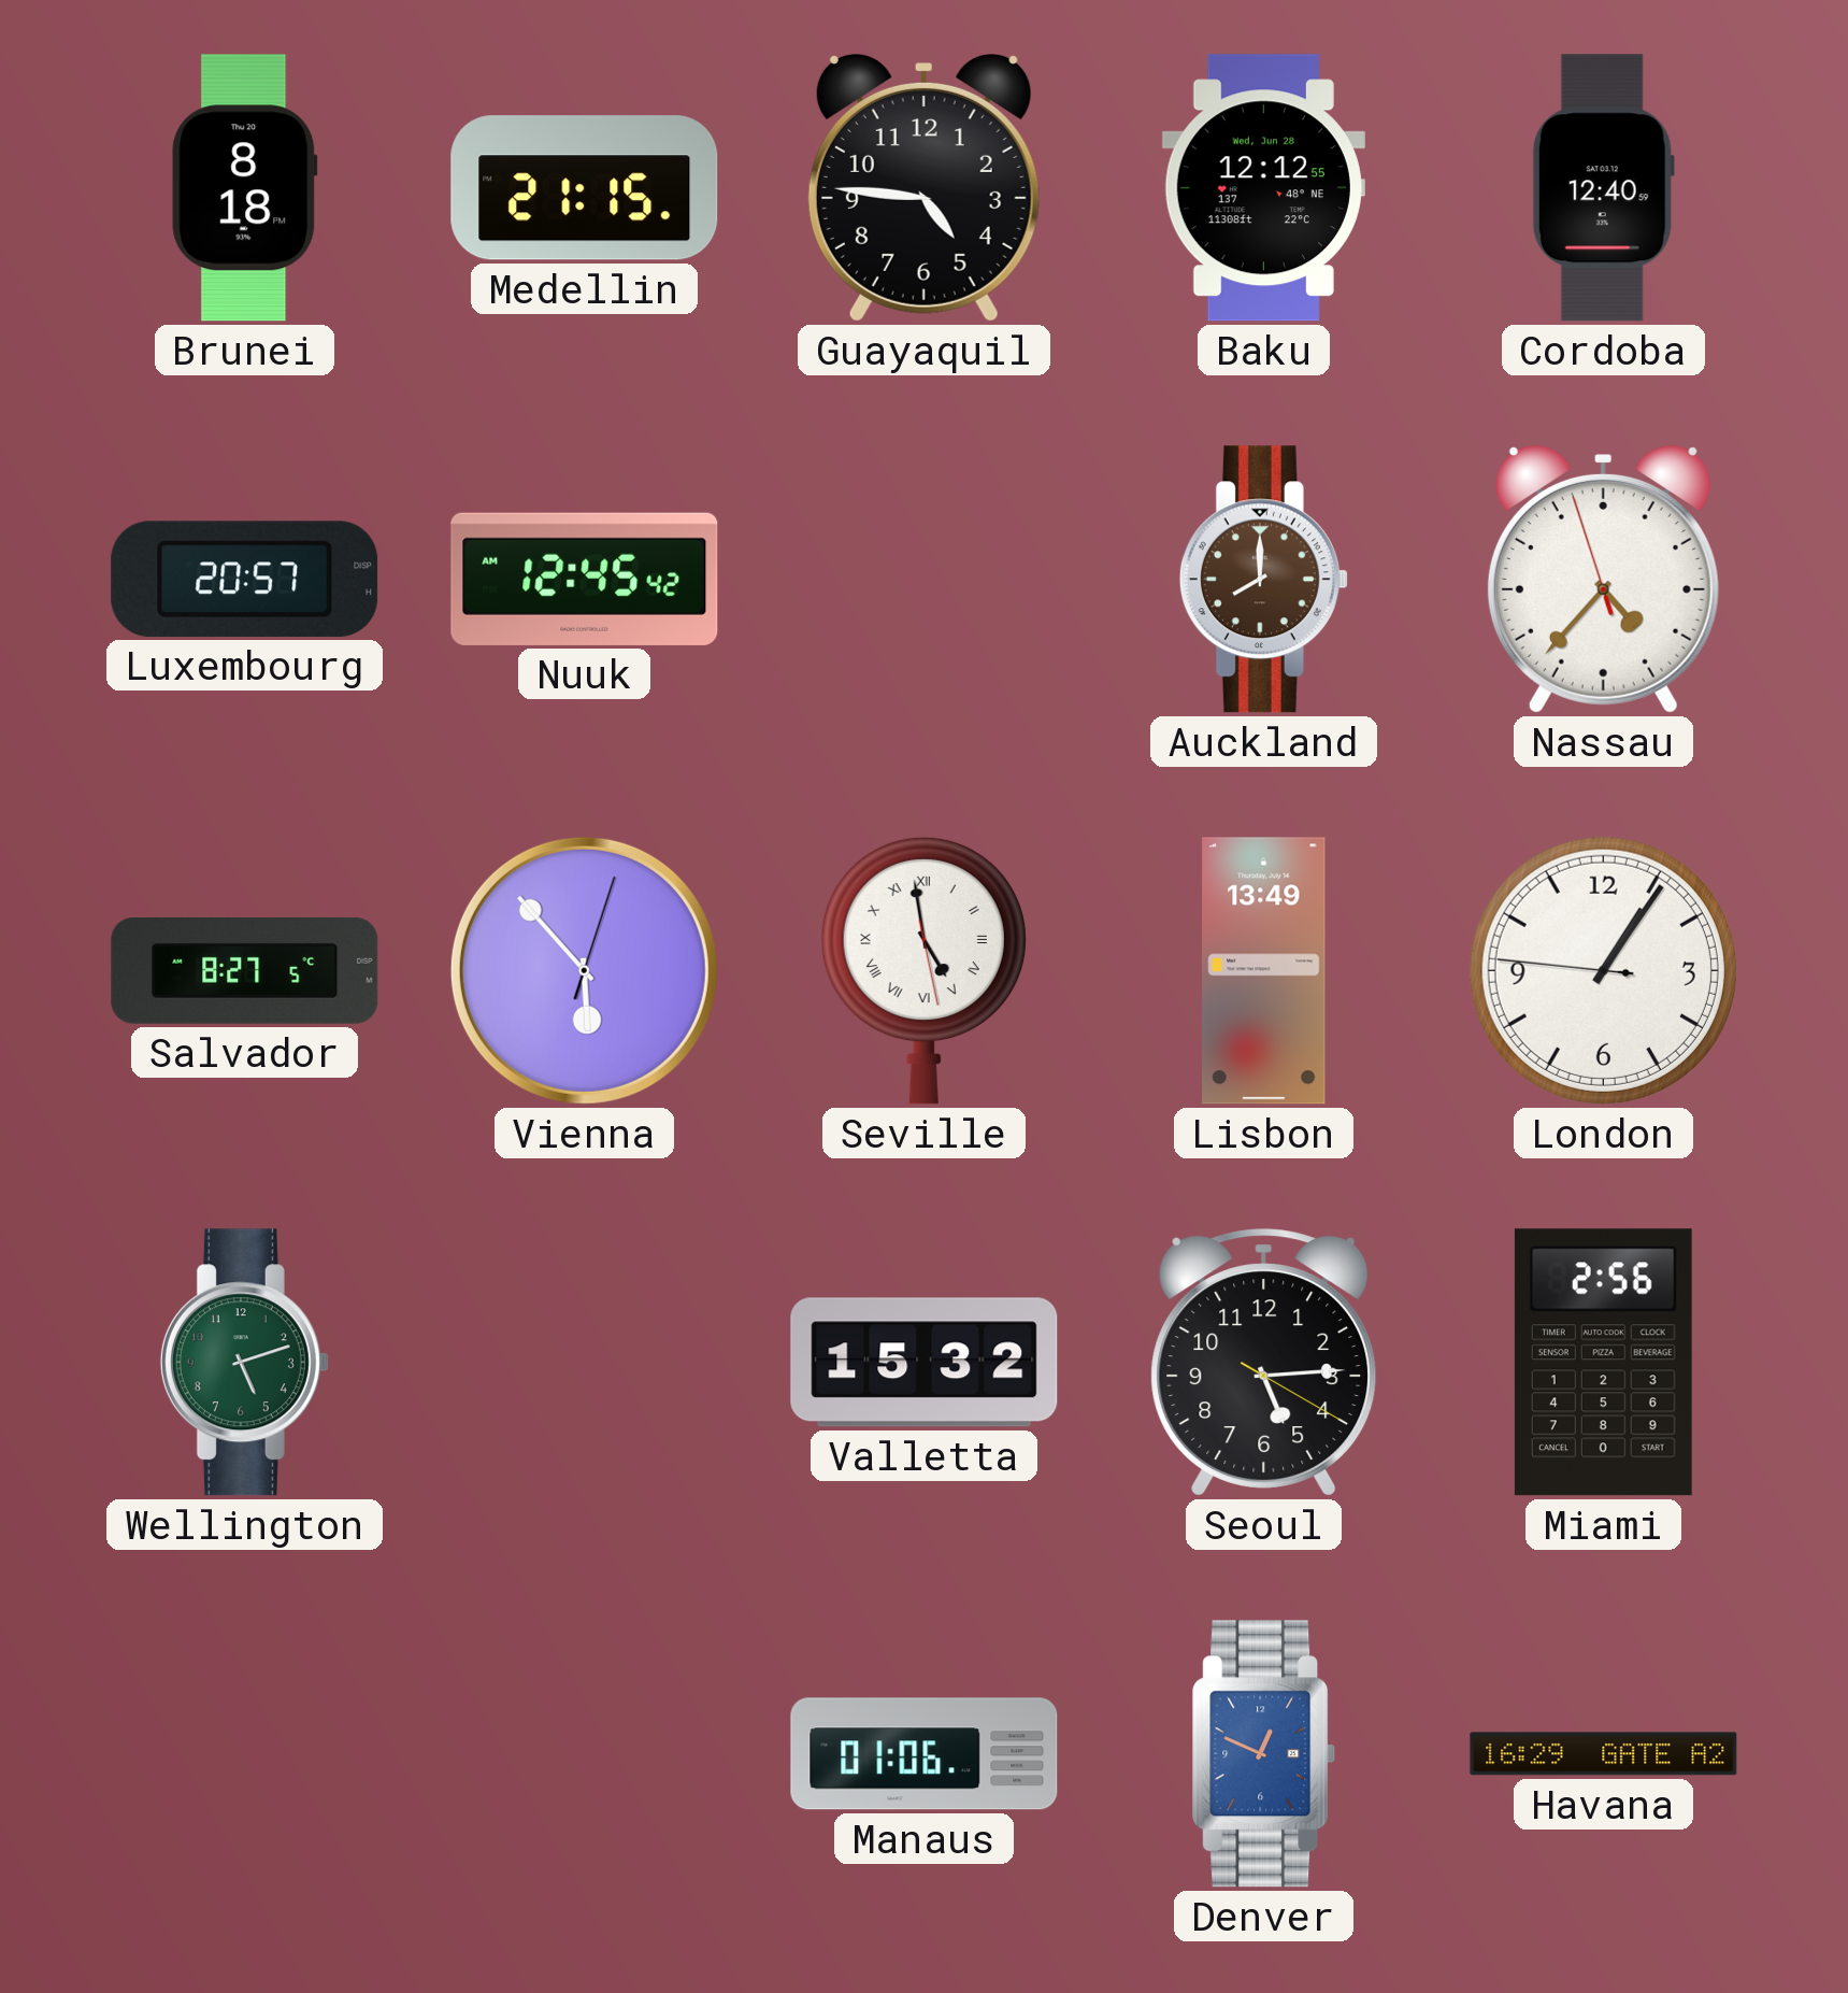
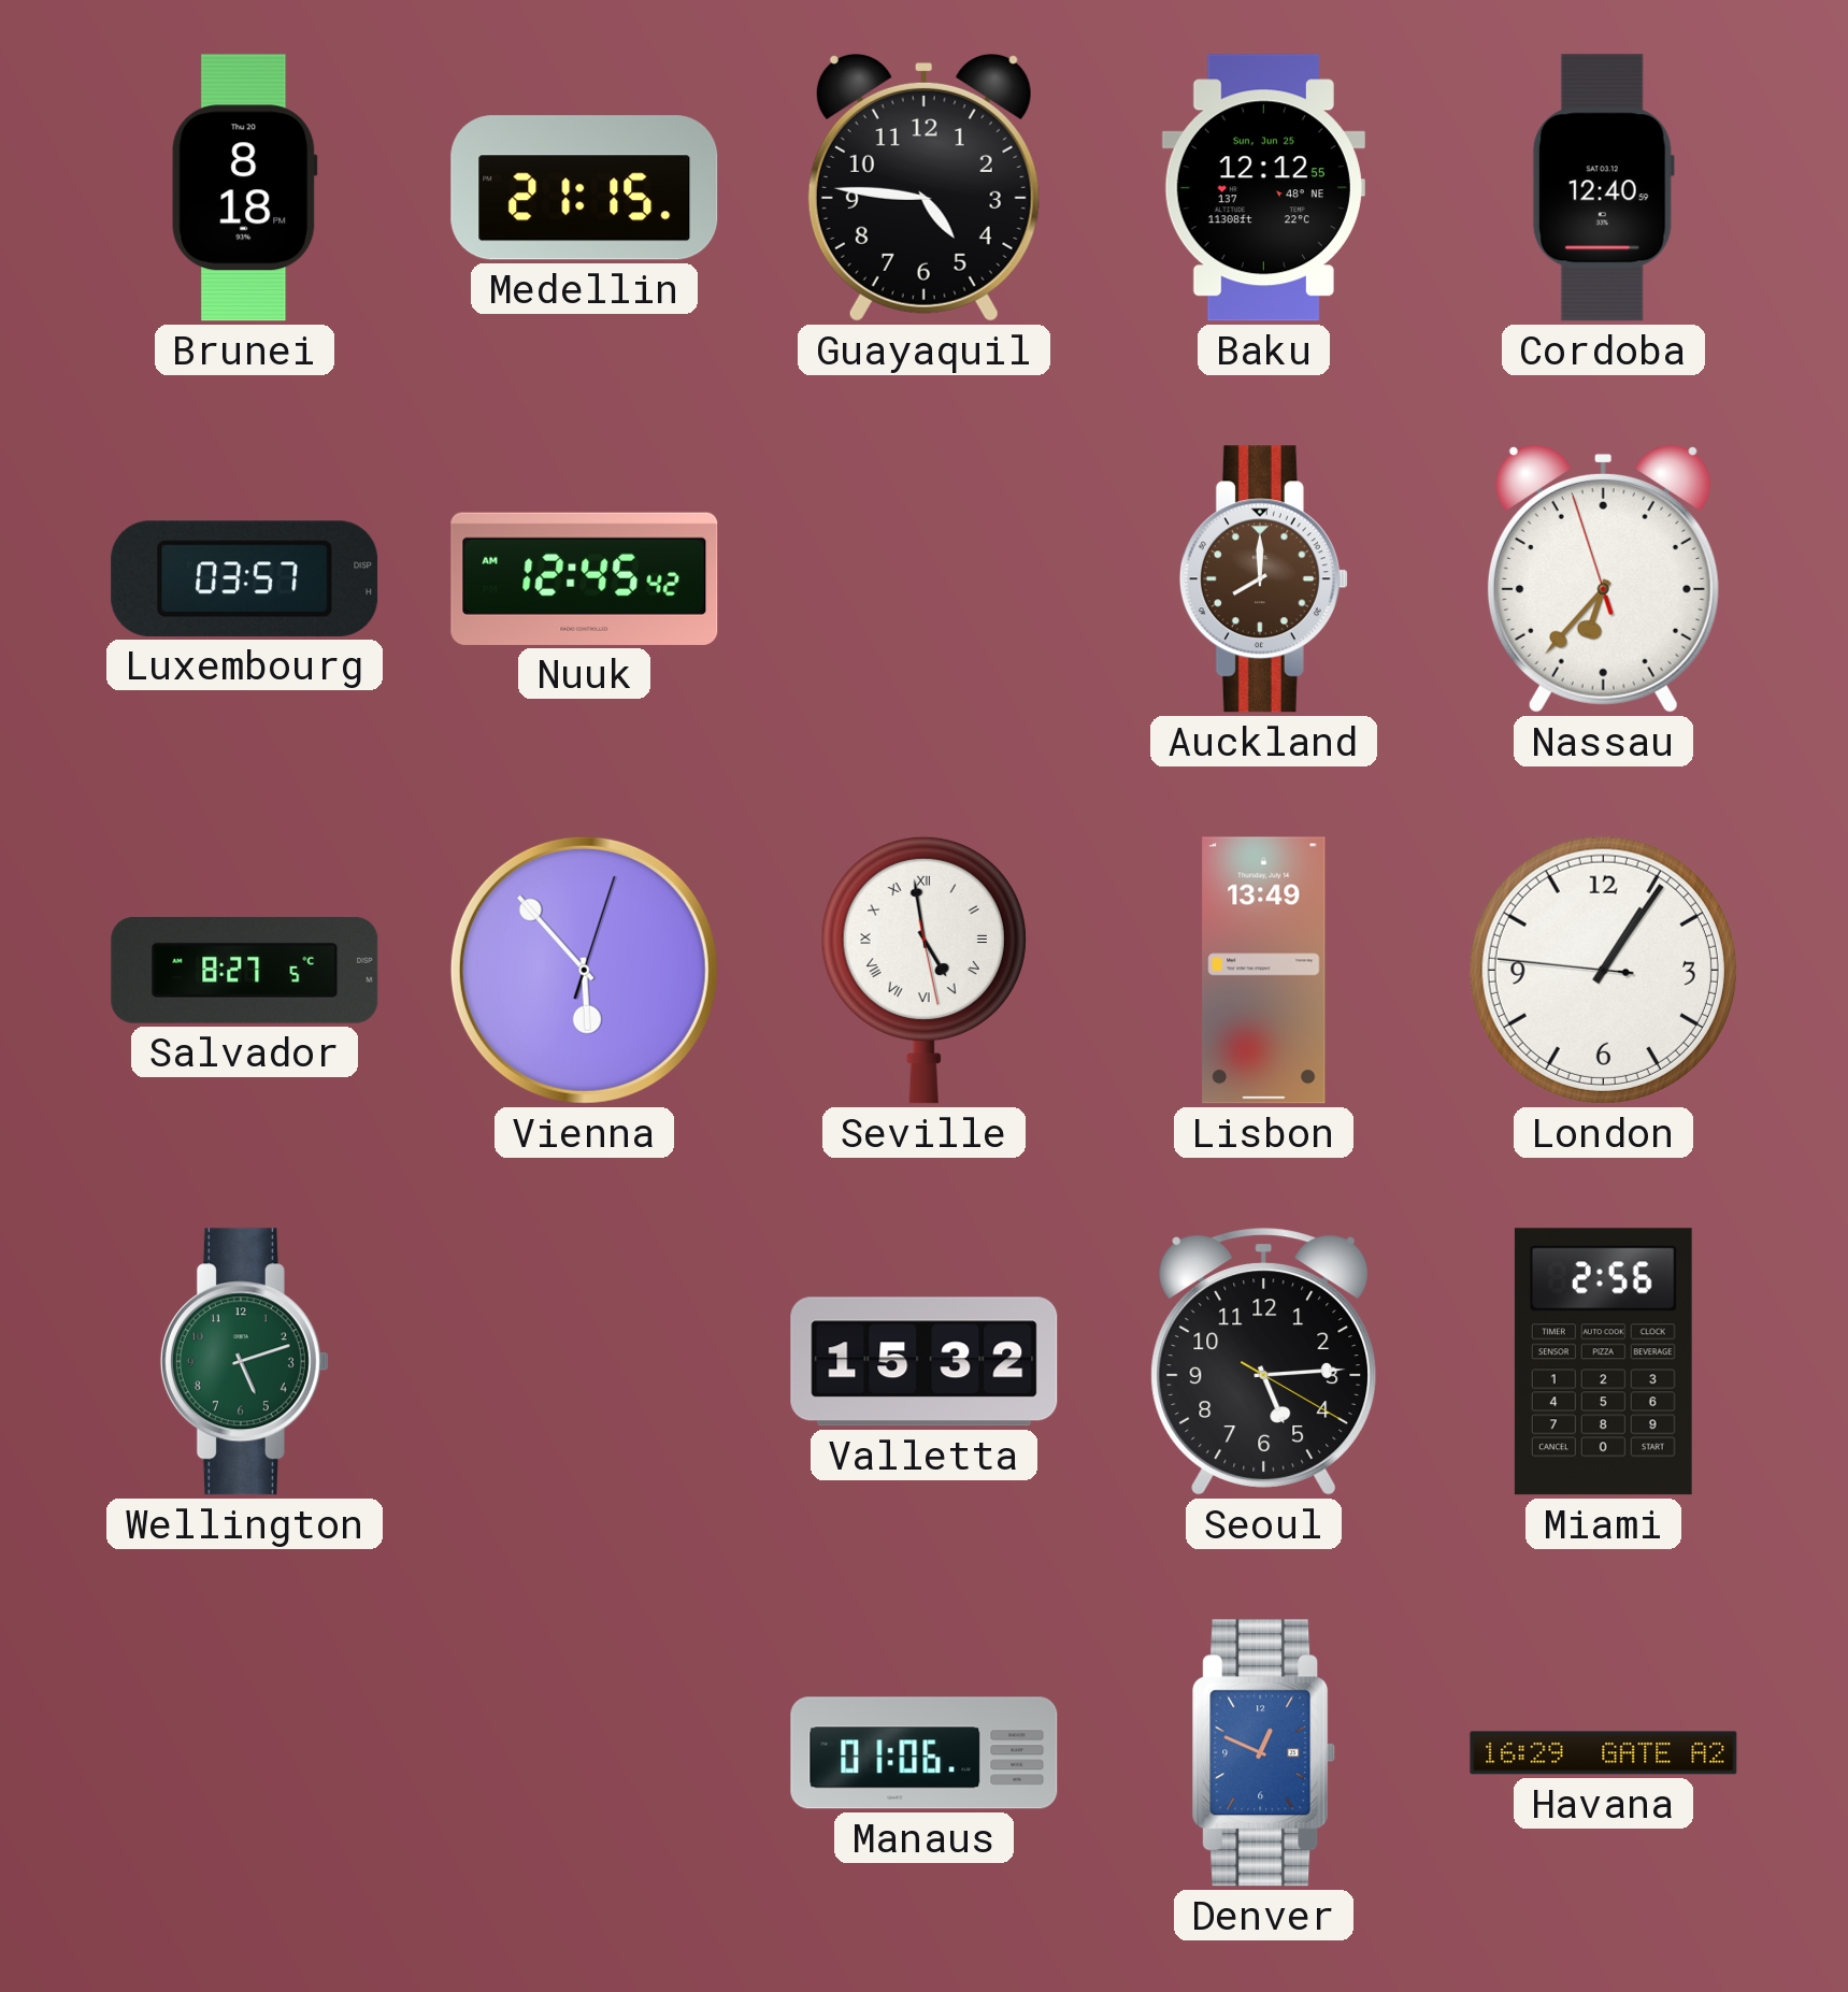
Baku date: Wed, Jun 28 -> Sun, Jun 25
Luxembourg: 20:57 -> 03:57
Nassau: 4:36 -> 6:36
